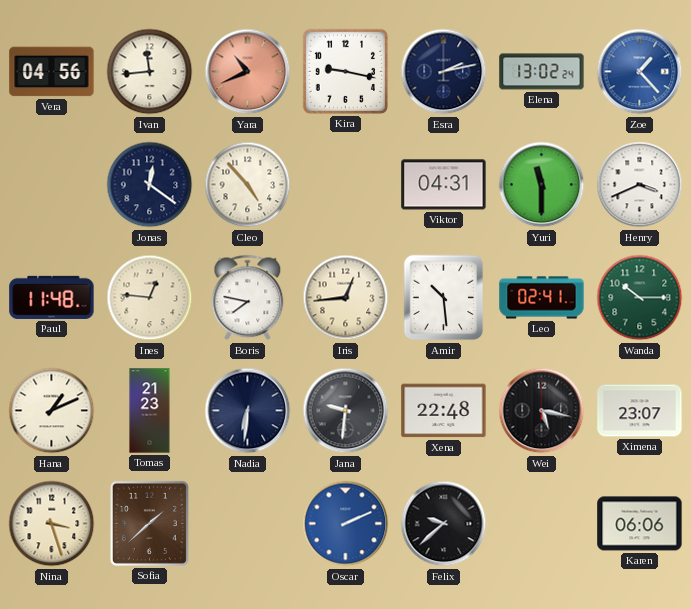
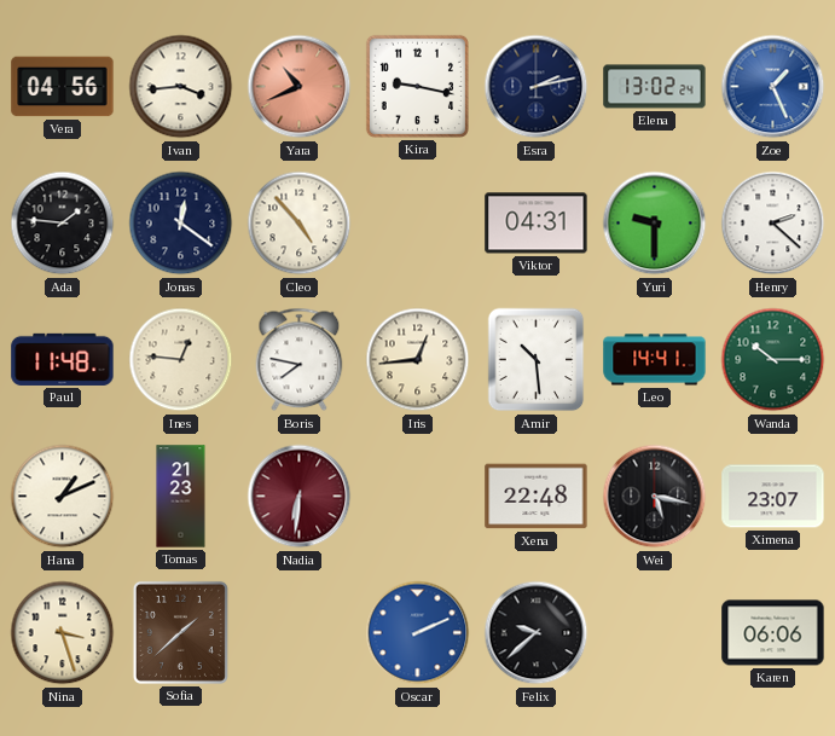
Ivan: 11:44 -> 3:44
Zoe: 1:23 -> 1:26
Ada: none -> 1:46
Yuri: 11:30 -> 9:30
Henry: 3:41 -> 2:22
Leo: 02:41 -> 14:41
Nadia dial: navy -> burgundy
Jana: 9:31 -> none
